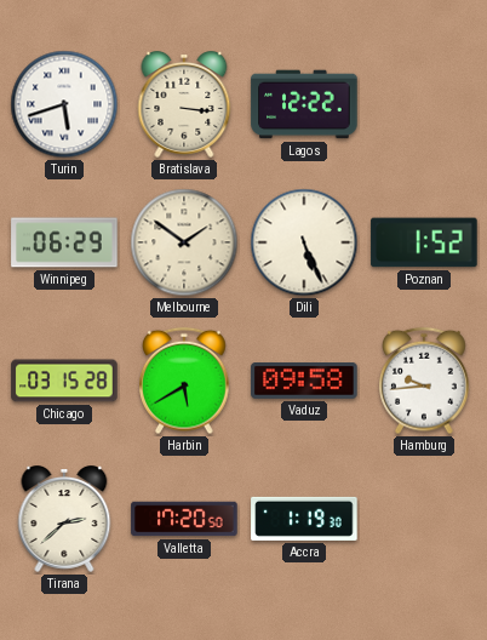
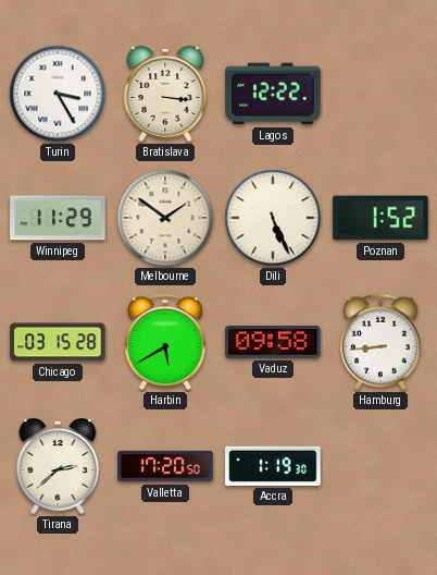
Turin: 5:42 -> 3:25
Winnipeg: 06:29 -> 11:29
Hamburg: 9:44 -> 8:44
